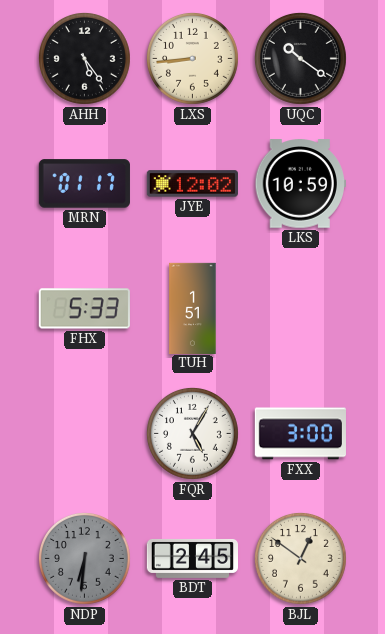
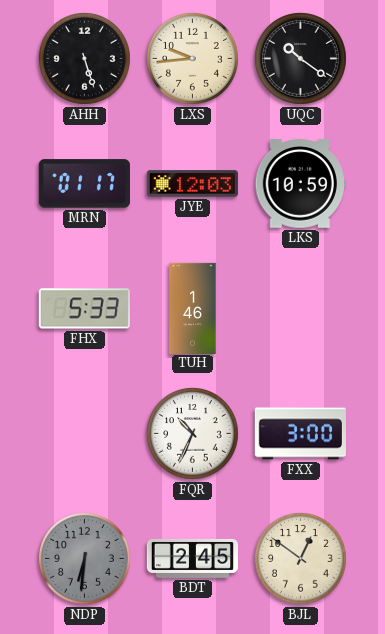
AHH: 5:24 -> 5:27
LXS: 8:44 -> 9:44
JYE: 12:02 -> 12:03
TUH: 1:51 -> 1:46
FQR: 5:05 -> 10:34
